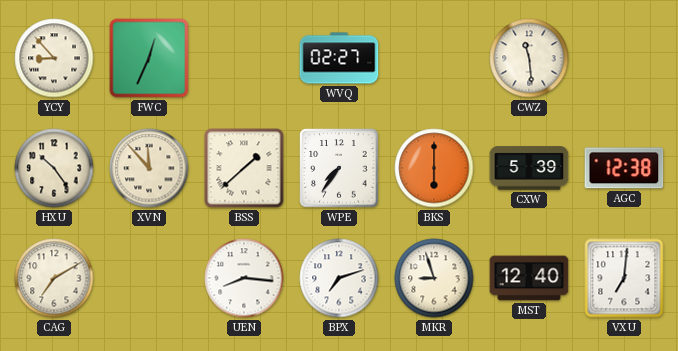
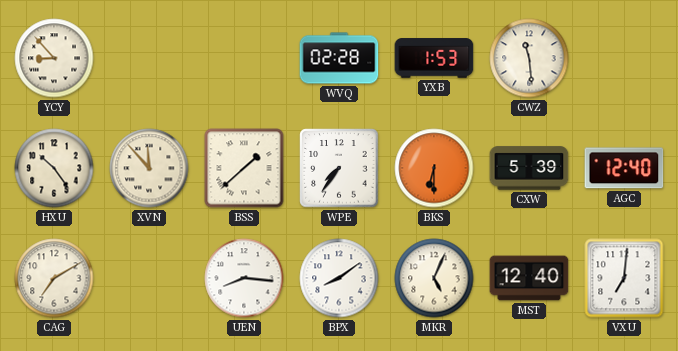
FWC: 12:34 -> none
WVQ: 02:27 -> 02:28
YXB: none -> 1:53
BKS: 6:00 -> 6:30
AGC: 12:38 -> 12:40
BPX: 7:12 -> 8:09
MKR: 8:57 -> 5:04
